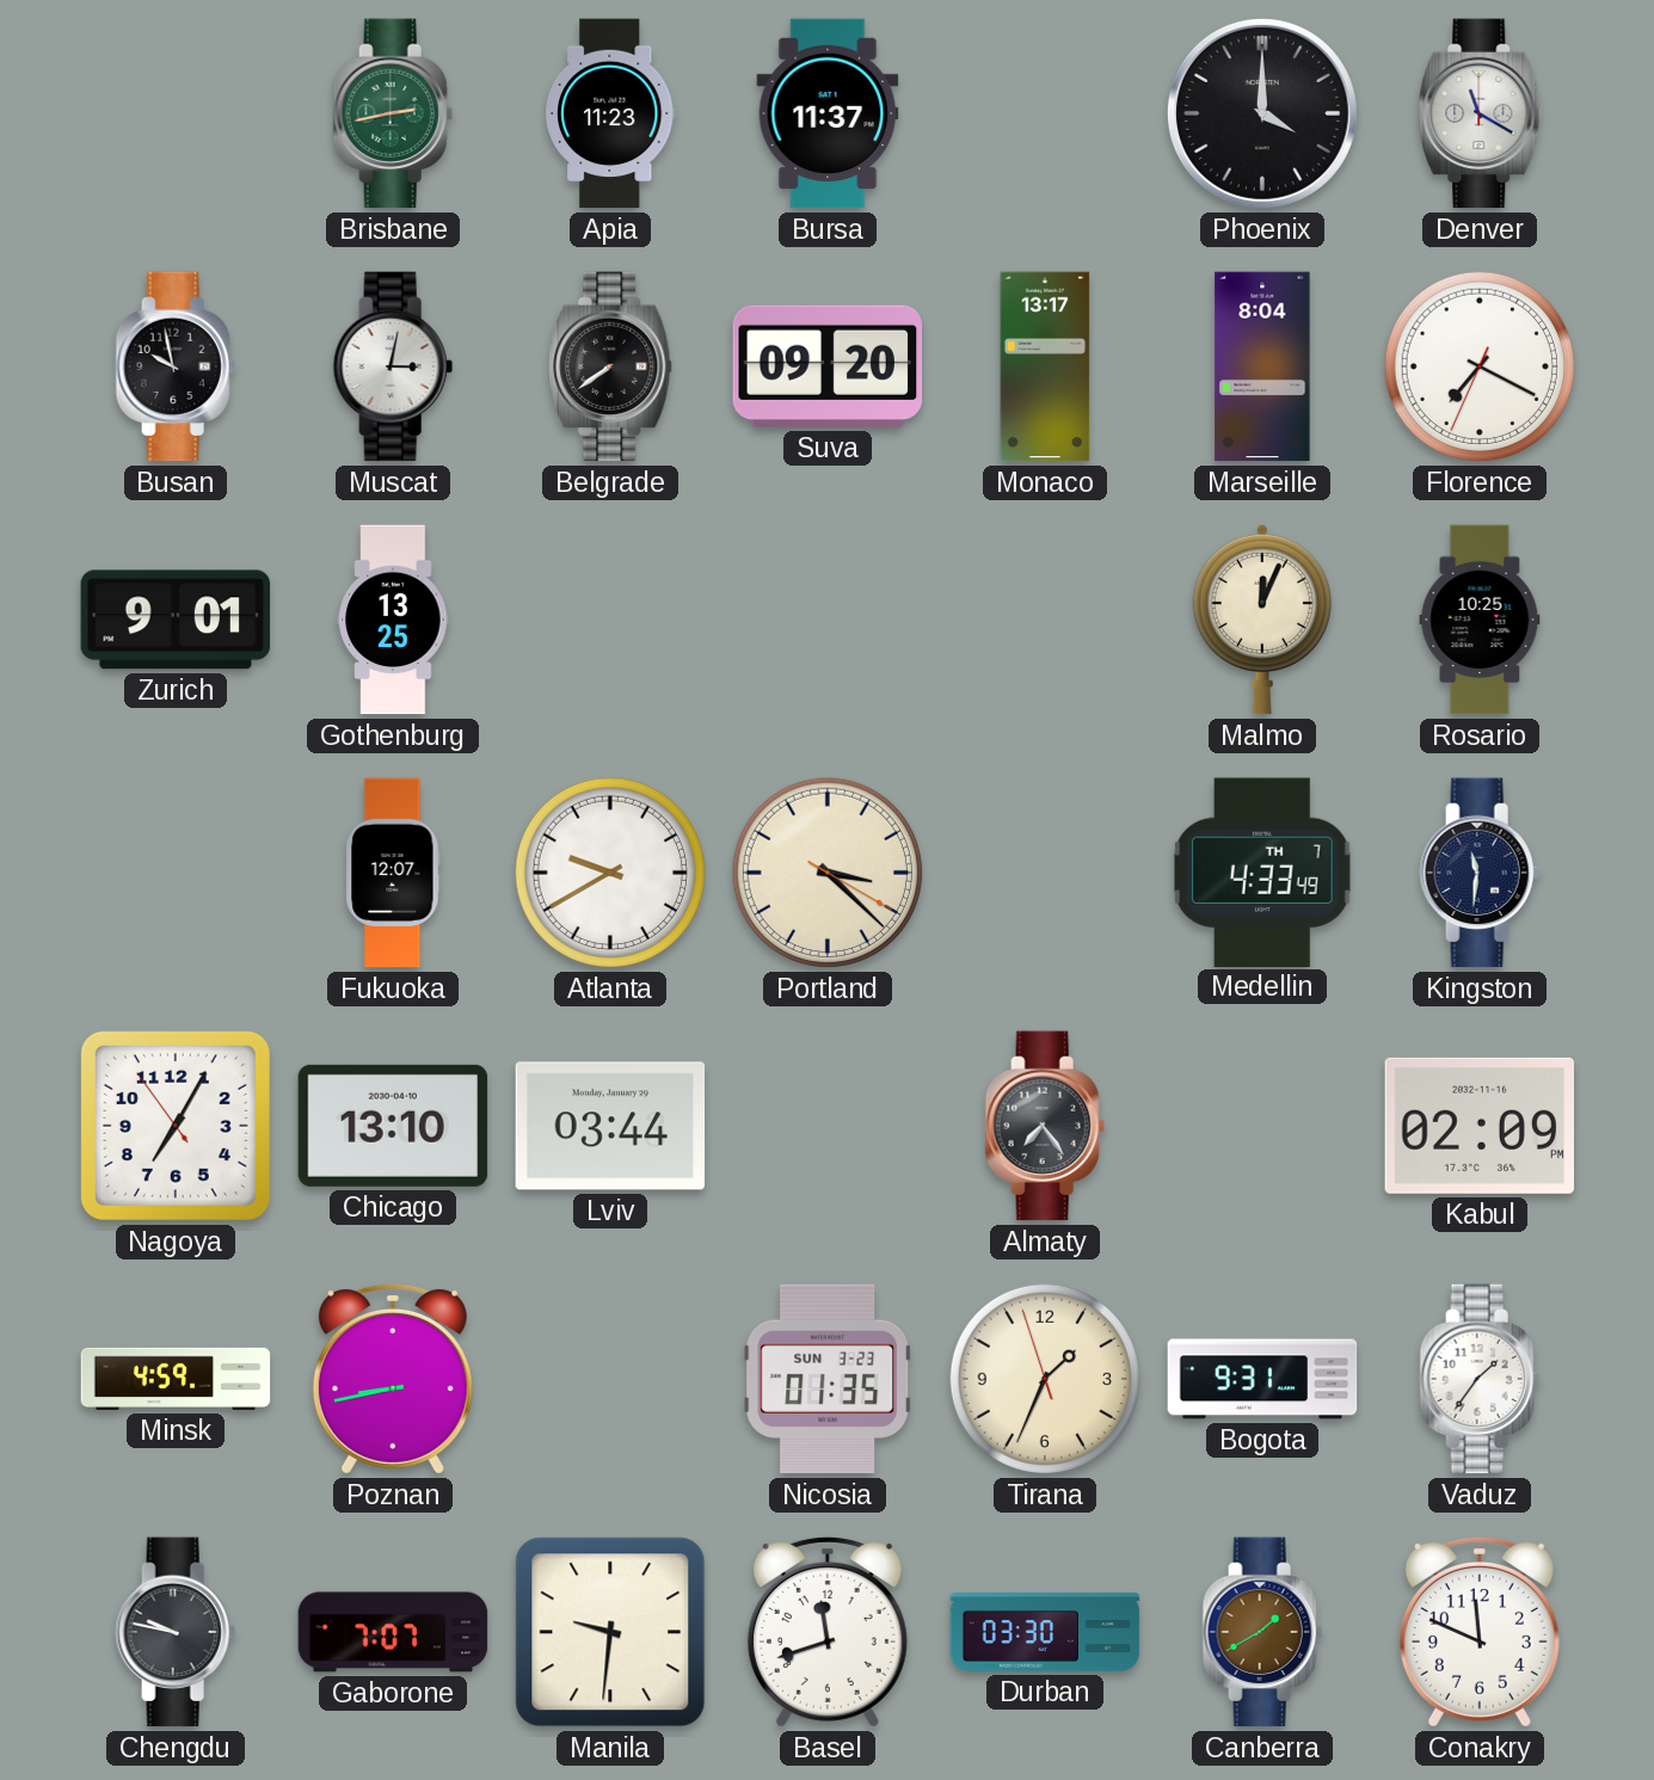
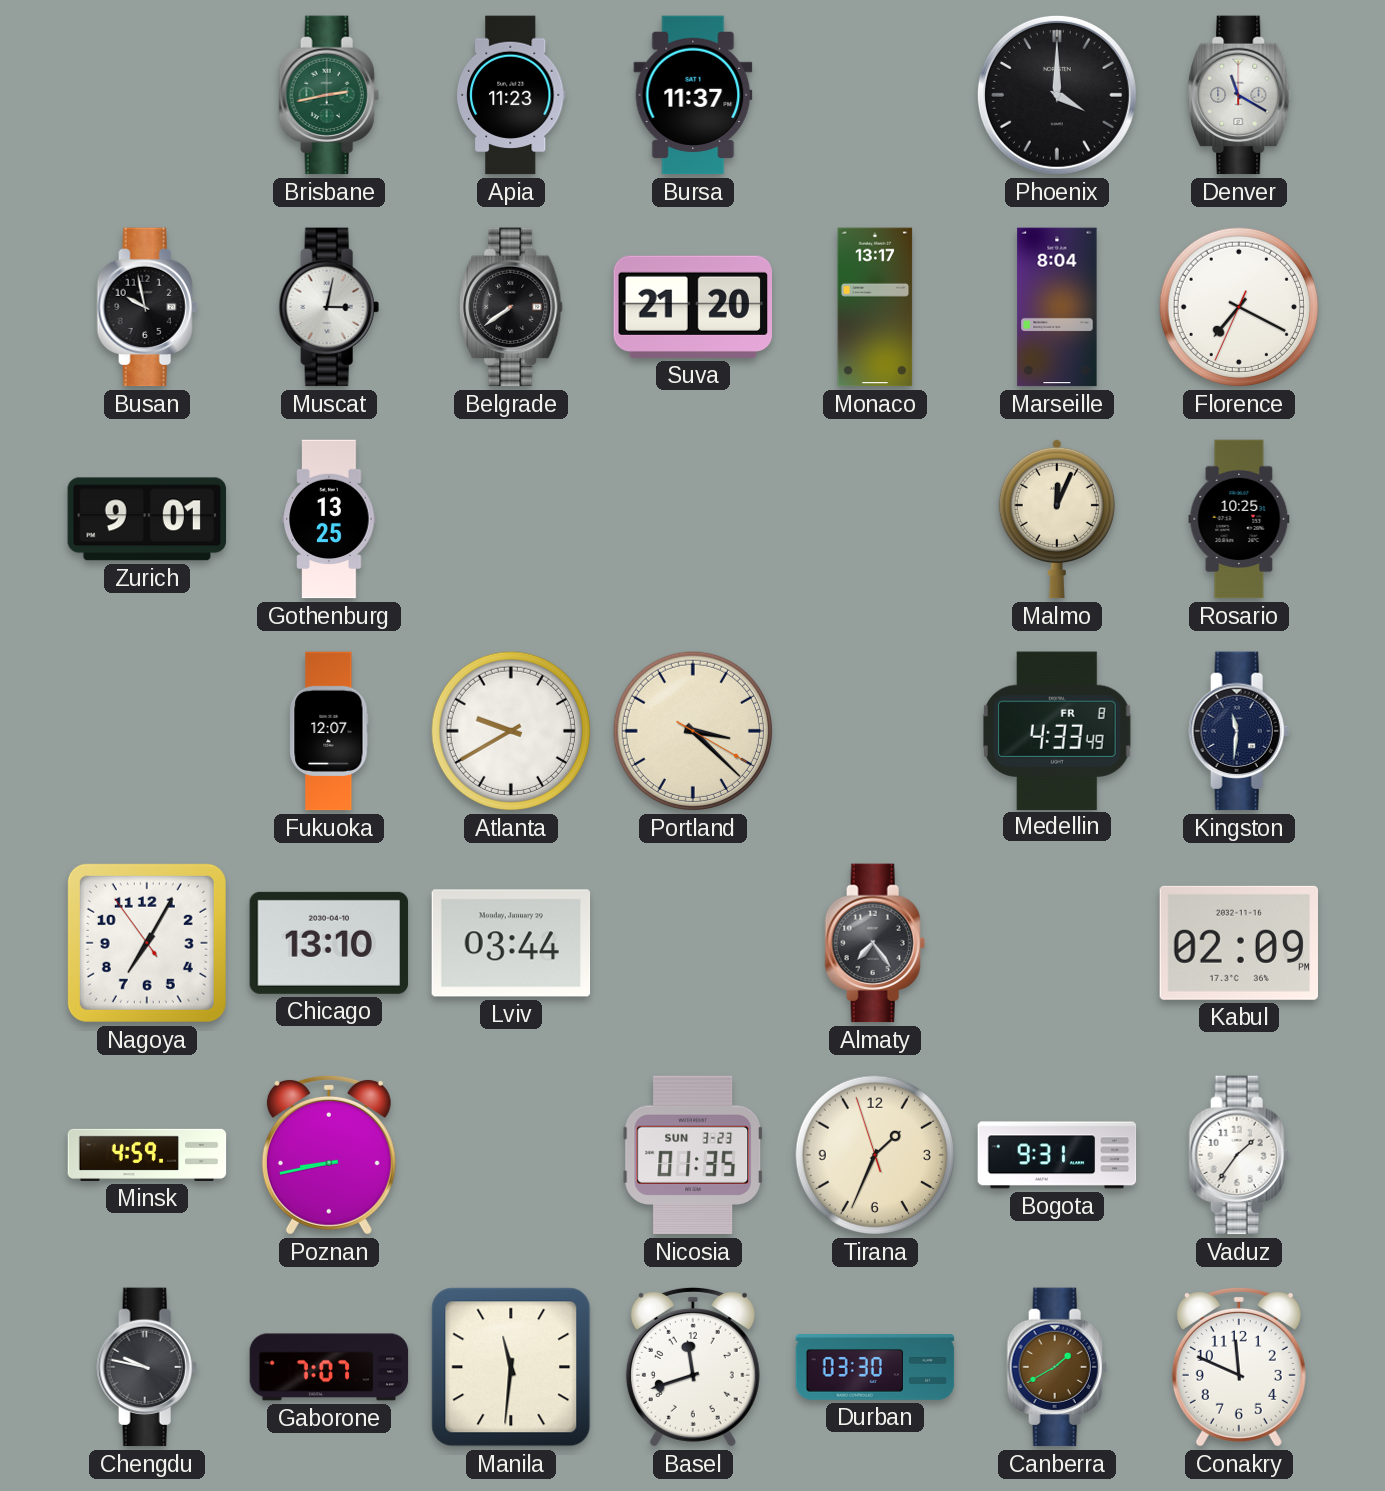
Suva: 09:20 -> 21:20
Medellin date: TH 7 -> FR 8
Manila: 9:31 -> 11:31
